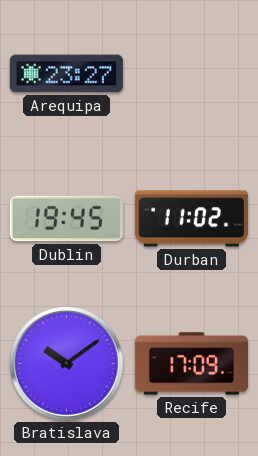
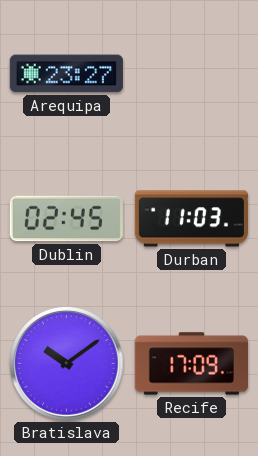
Dublin: 19:45 -> 02:45
Durban: 11:02 -> 11:03
